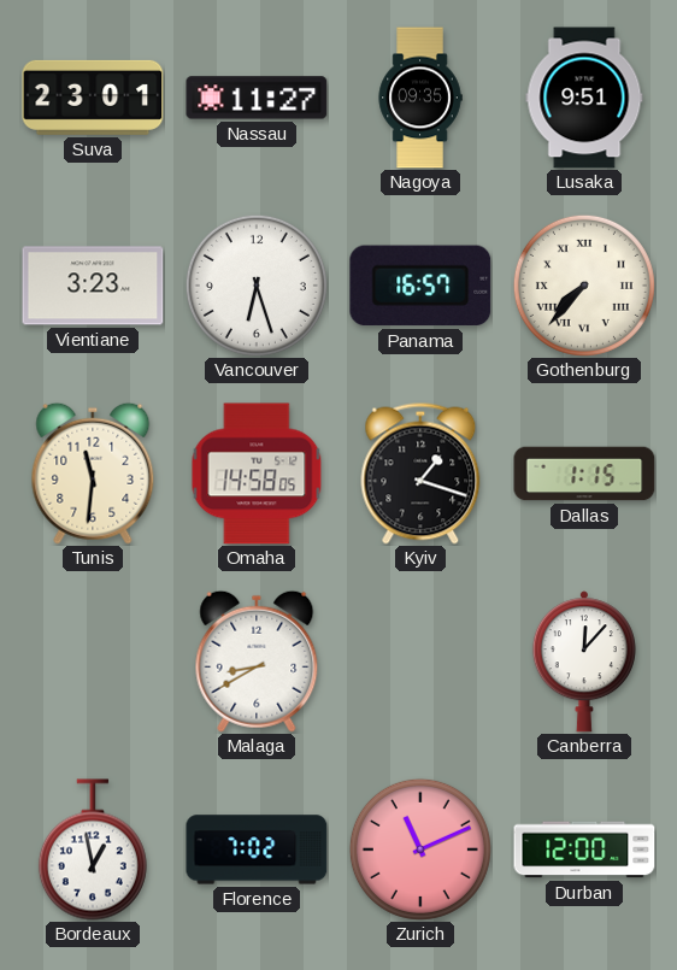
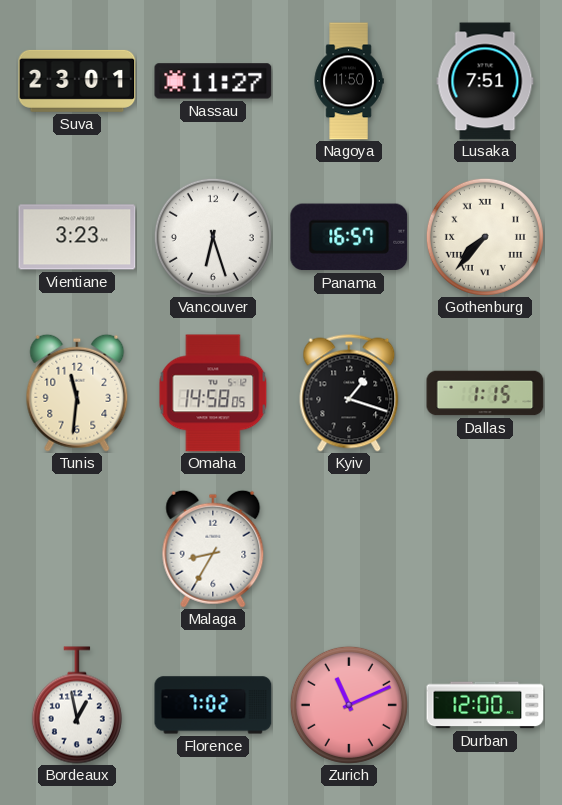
Nagoya: 09:35 -> 11:50
Lusaka: 9:51 -> 7:51
Malaga: 8:40 -> 8:35
Canberra: 12:07 -> none
